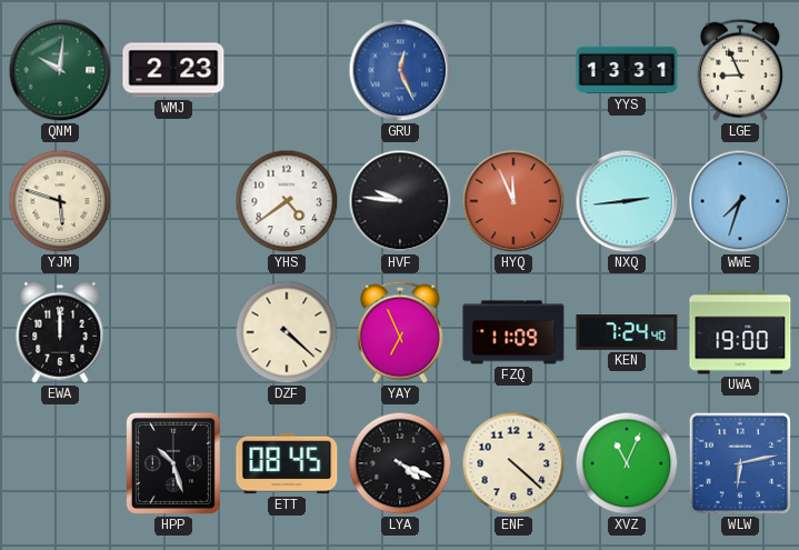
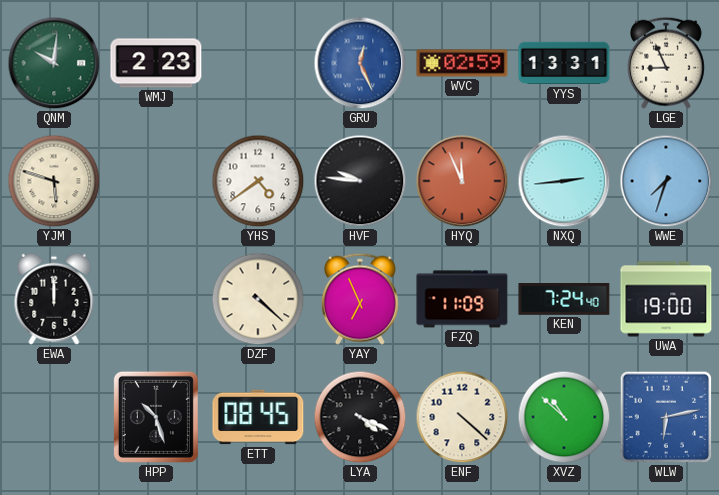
WVC: none -> 02:59
XVZ: 11:04 -> 10:52
